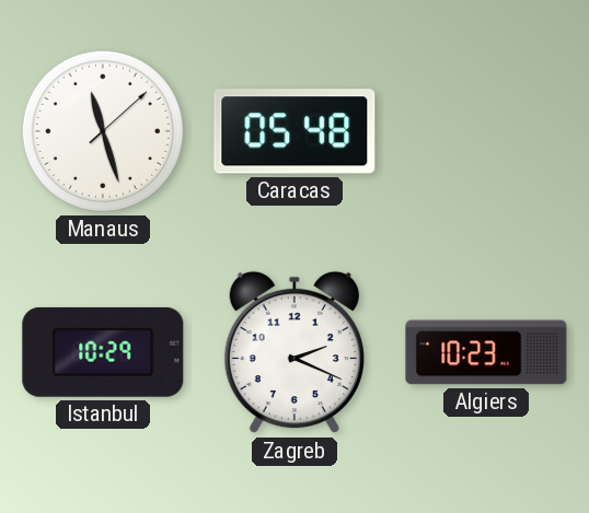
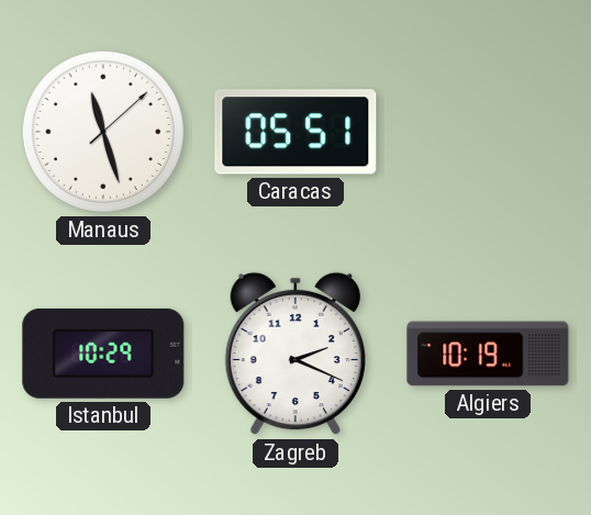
Caracas: 05:48 -> 05:51
Algiers: 10:23 -> 10:19
